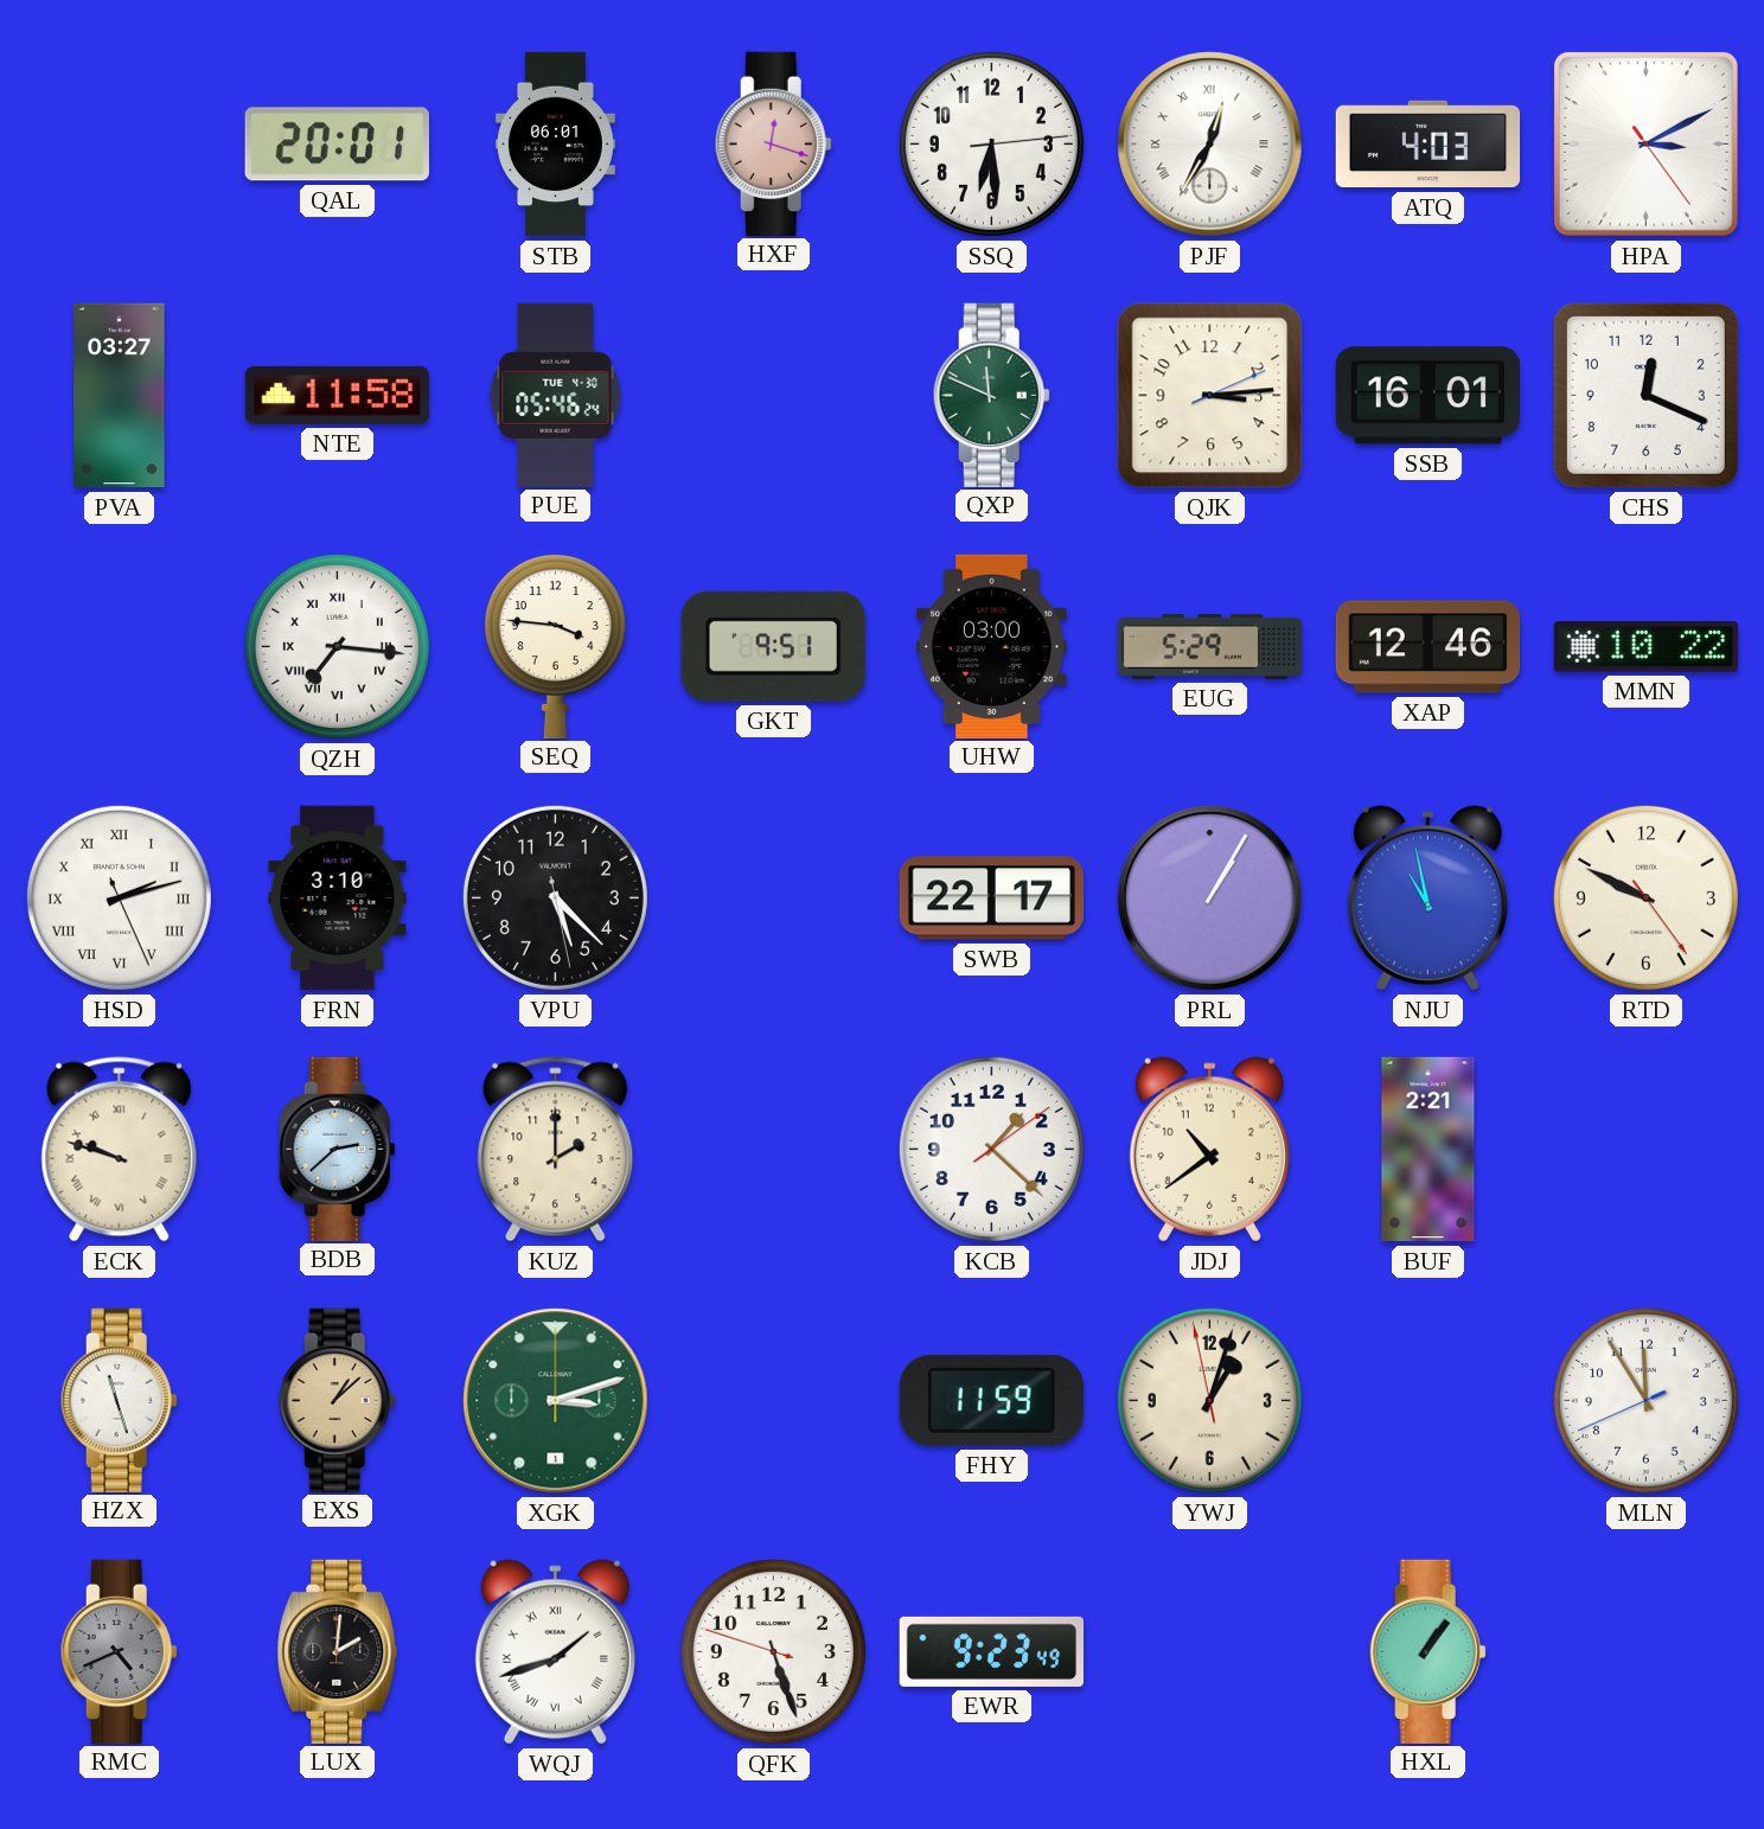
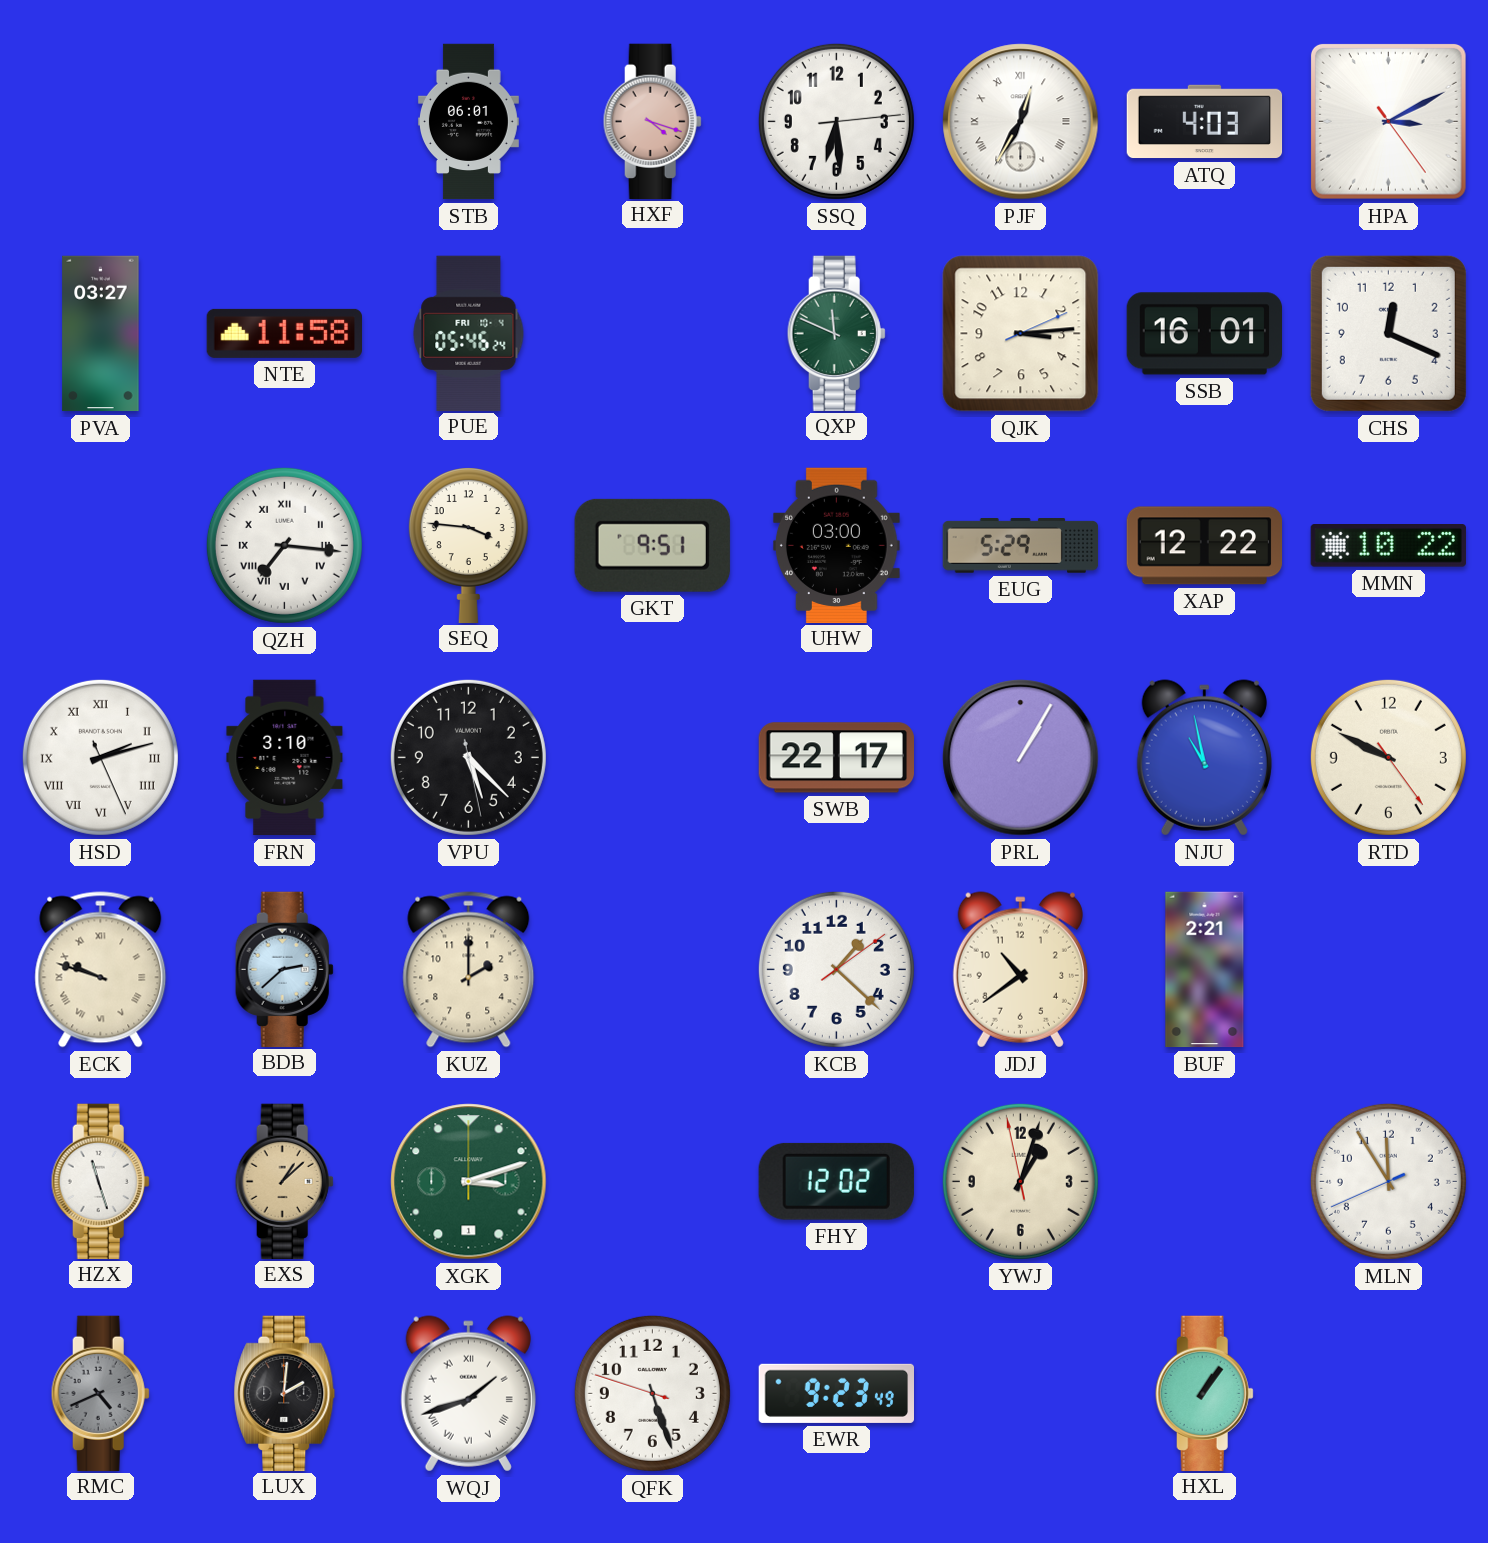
QAL: 20:01 -> none
HXF: 12:18 -> 4:18
PUE date: TUE 4-30 -> FRI 10-4
XAP: 12:46 -> 12:22
FHY: 11:59 -> 12:02
